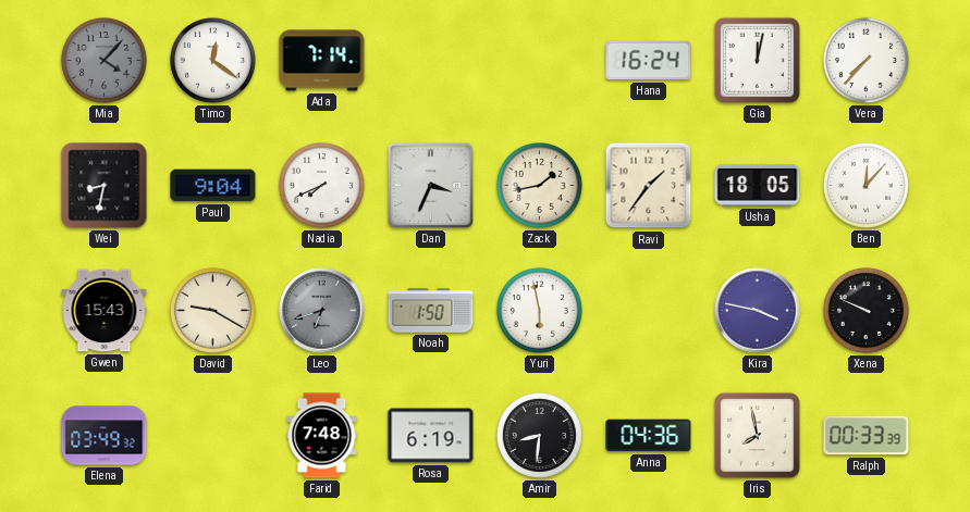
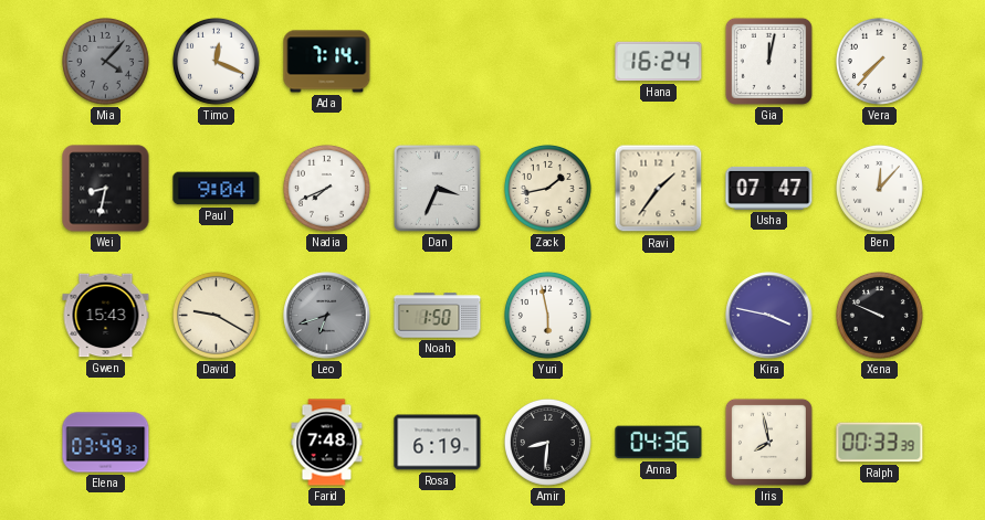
Timo: 12:21 -> 12:19
Usha: 18:05 -> 07:47
